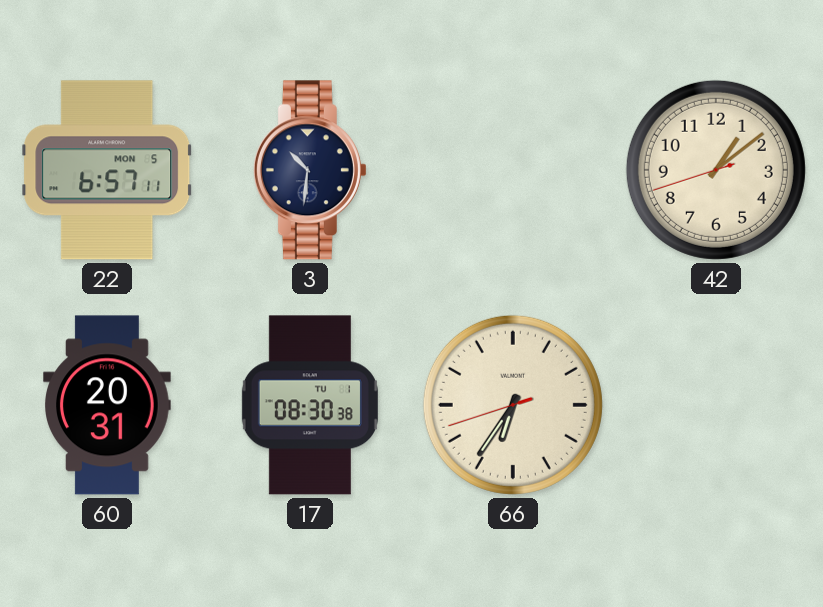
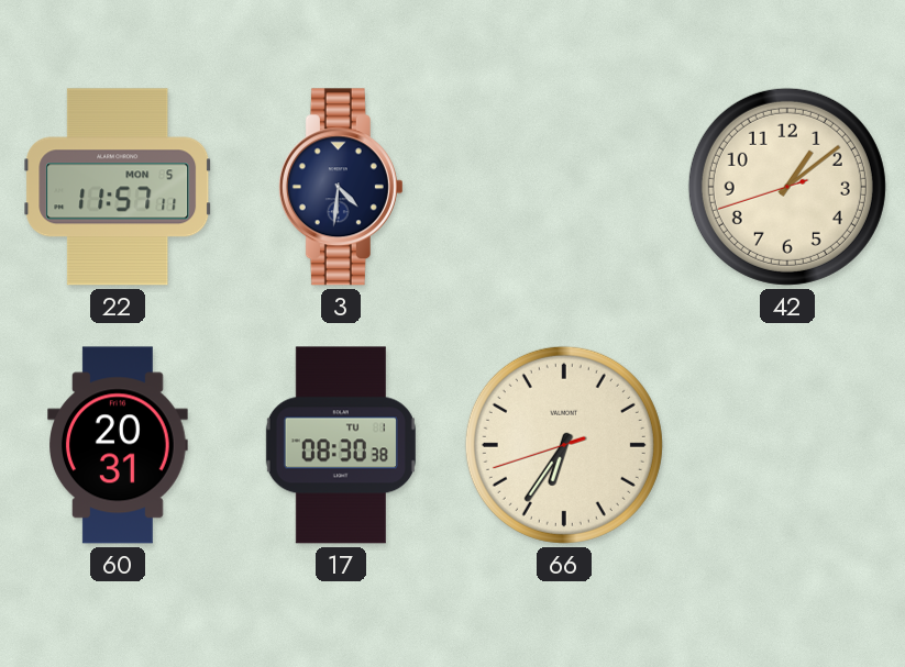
22: 6:57 -> 11:57
3: 10:31 -> 4:31
